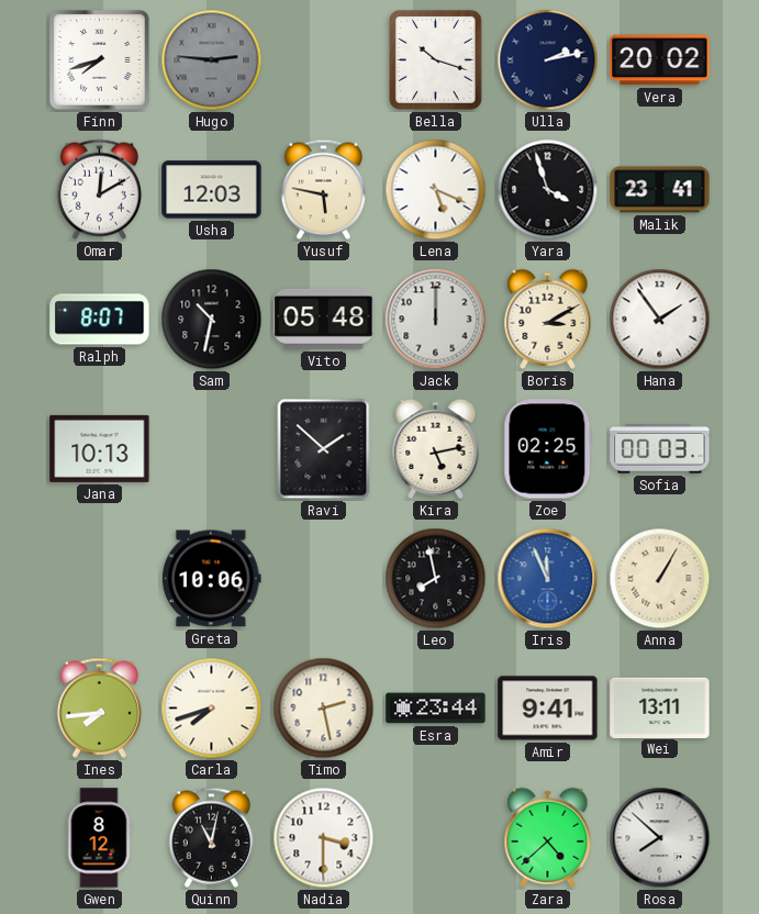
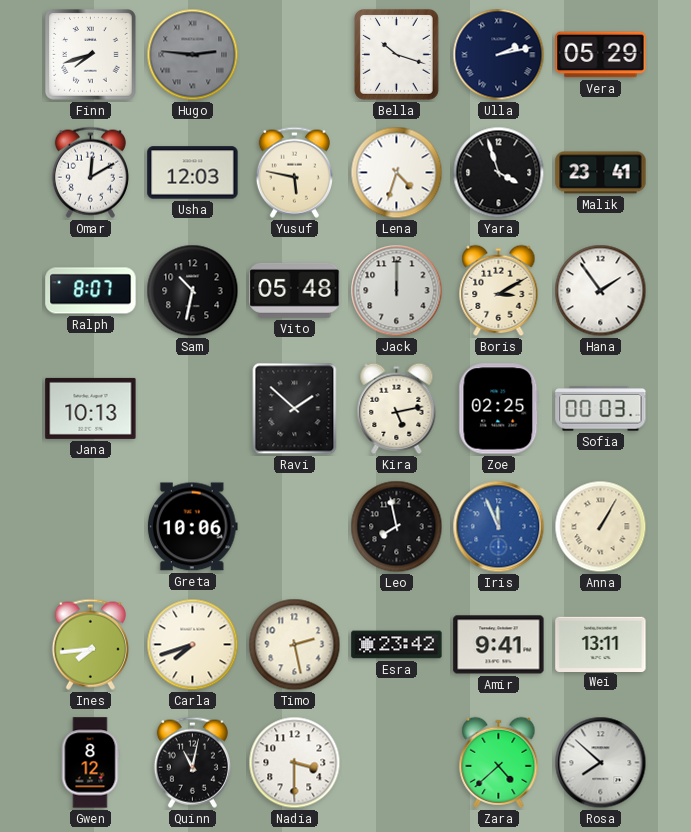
Vera: 20:02 -> 05:29
Lena: 5:19 -> 4:33
Esra: 23:44 -> 23:42
